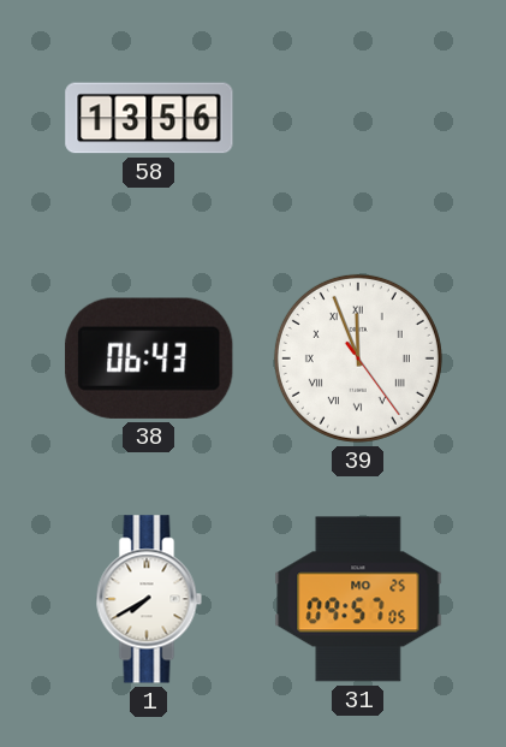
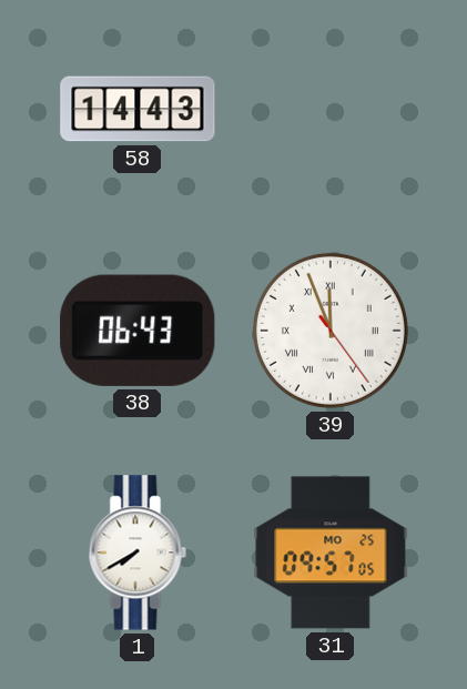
58: 13:56 -> 14:43
